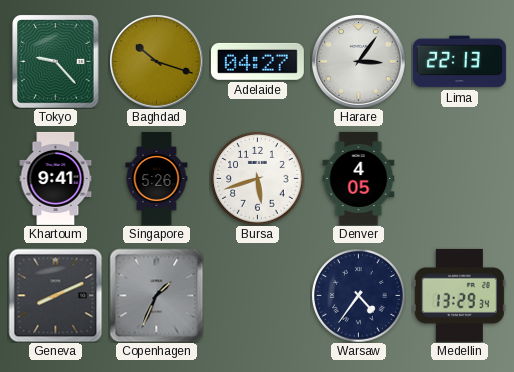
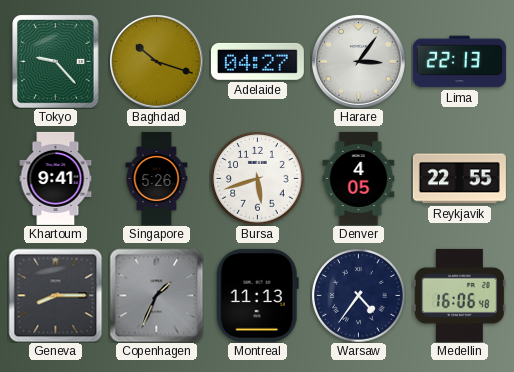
Reykjavik: none -> 22:55
Geneva: 8:11 -> 8:15
Montreal: none -> 11:13
Medellin: 13:29 -> 16:06
